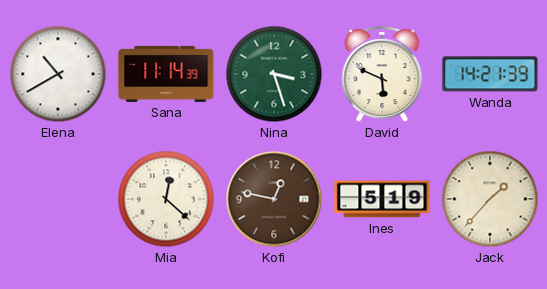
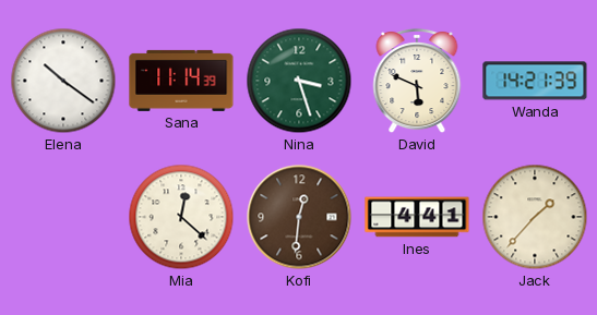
Elena: 10:40 -> 10:21
Kofi: 12:47 -> 12:31
Ines: 5:19 -> 4:41
